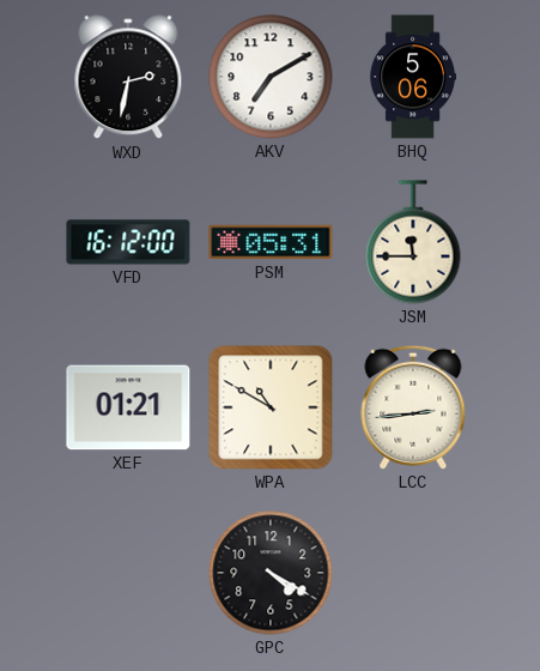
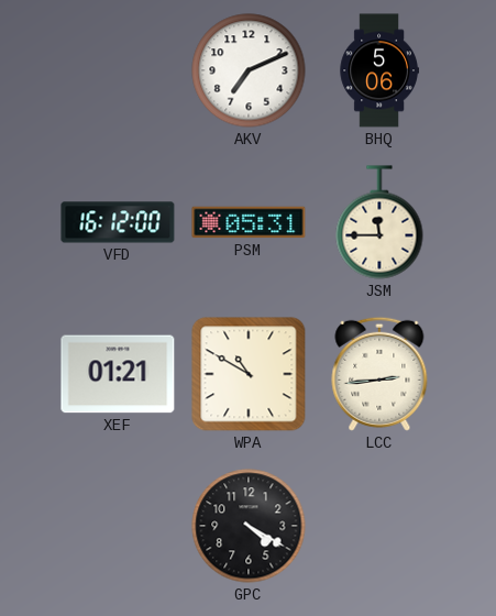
WXD: 2:32 -> none
AKV: 7:10 -> 7:11
